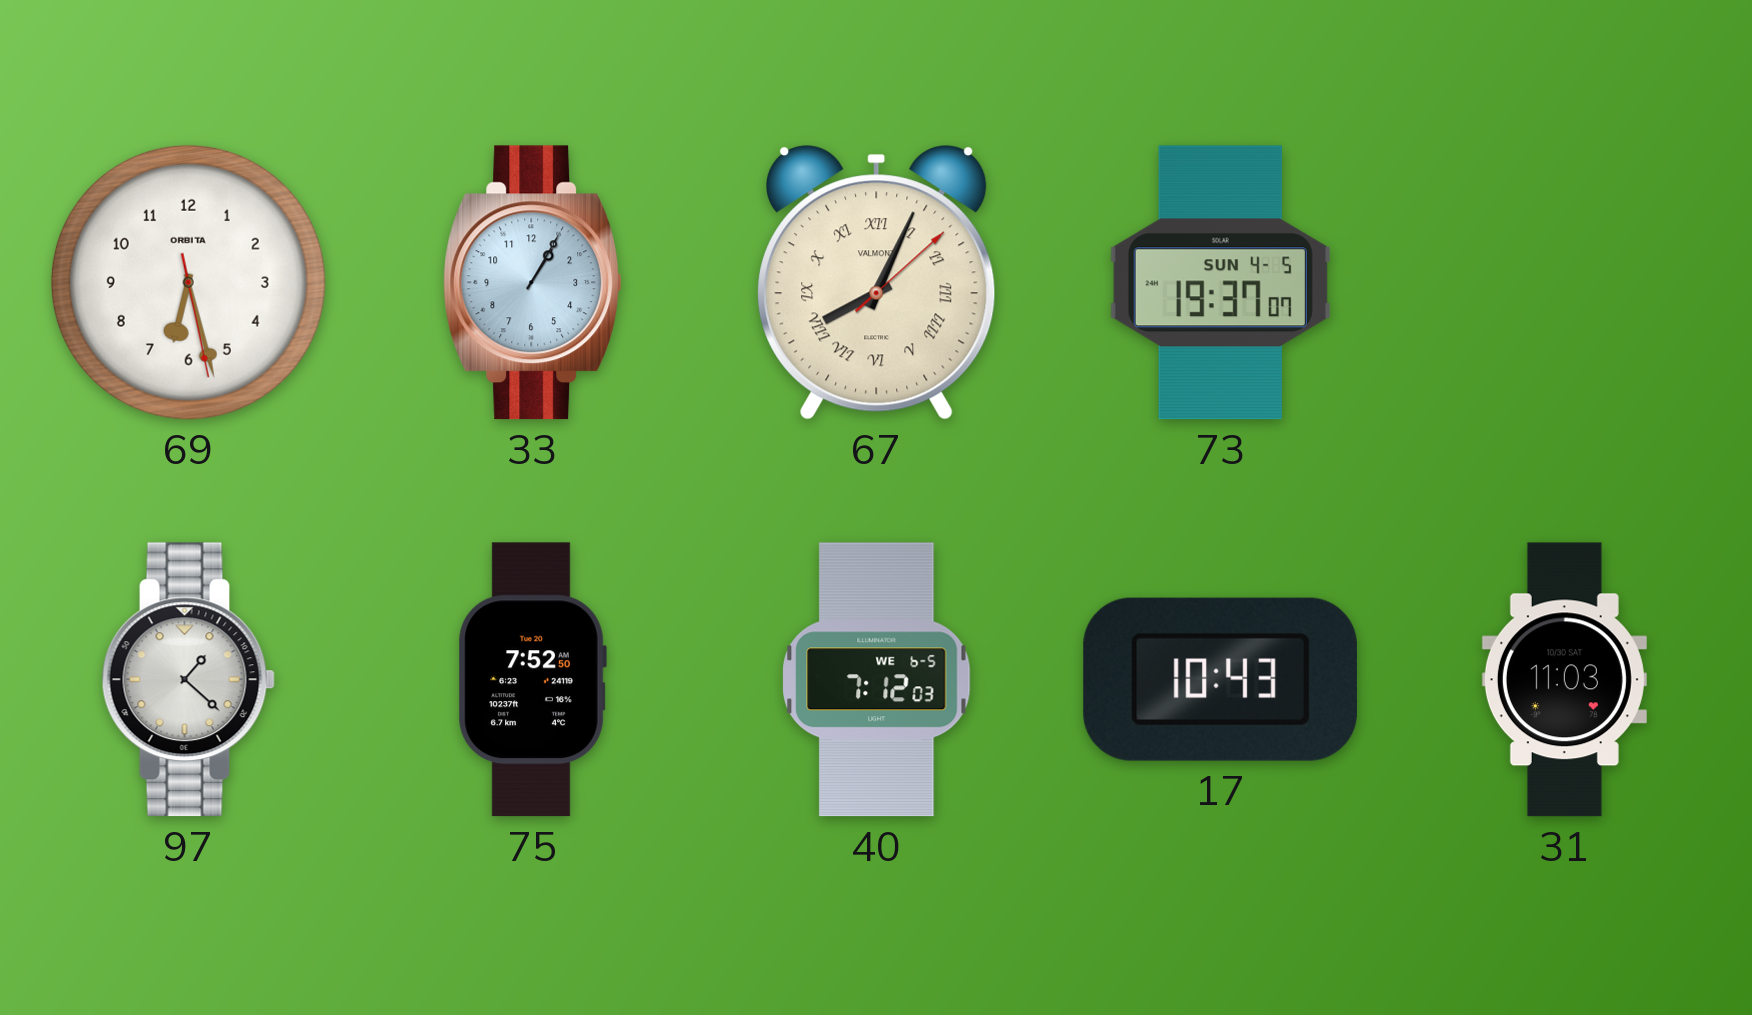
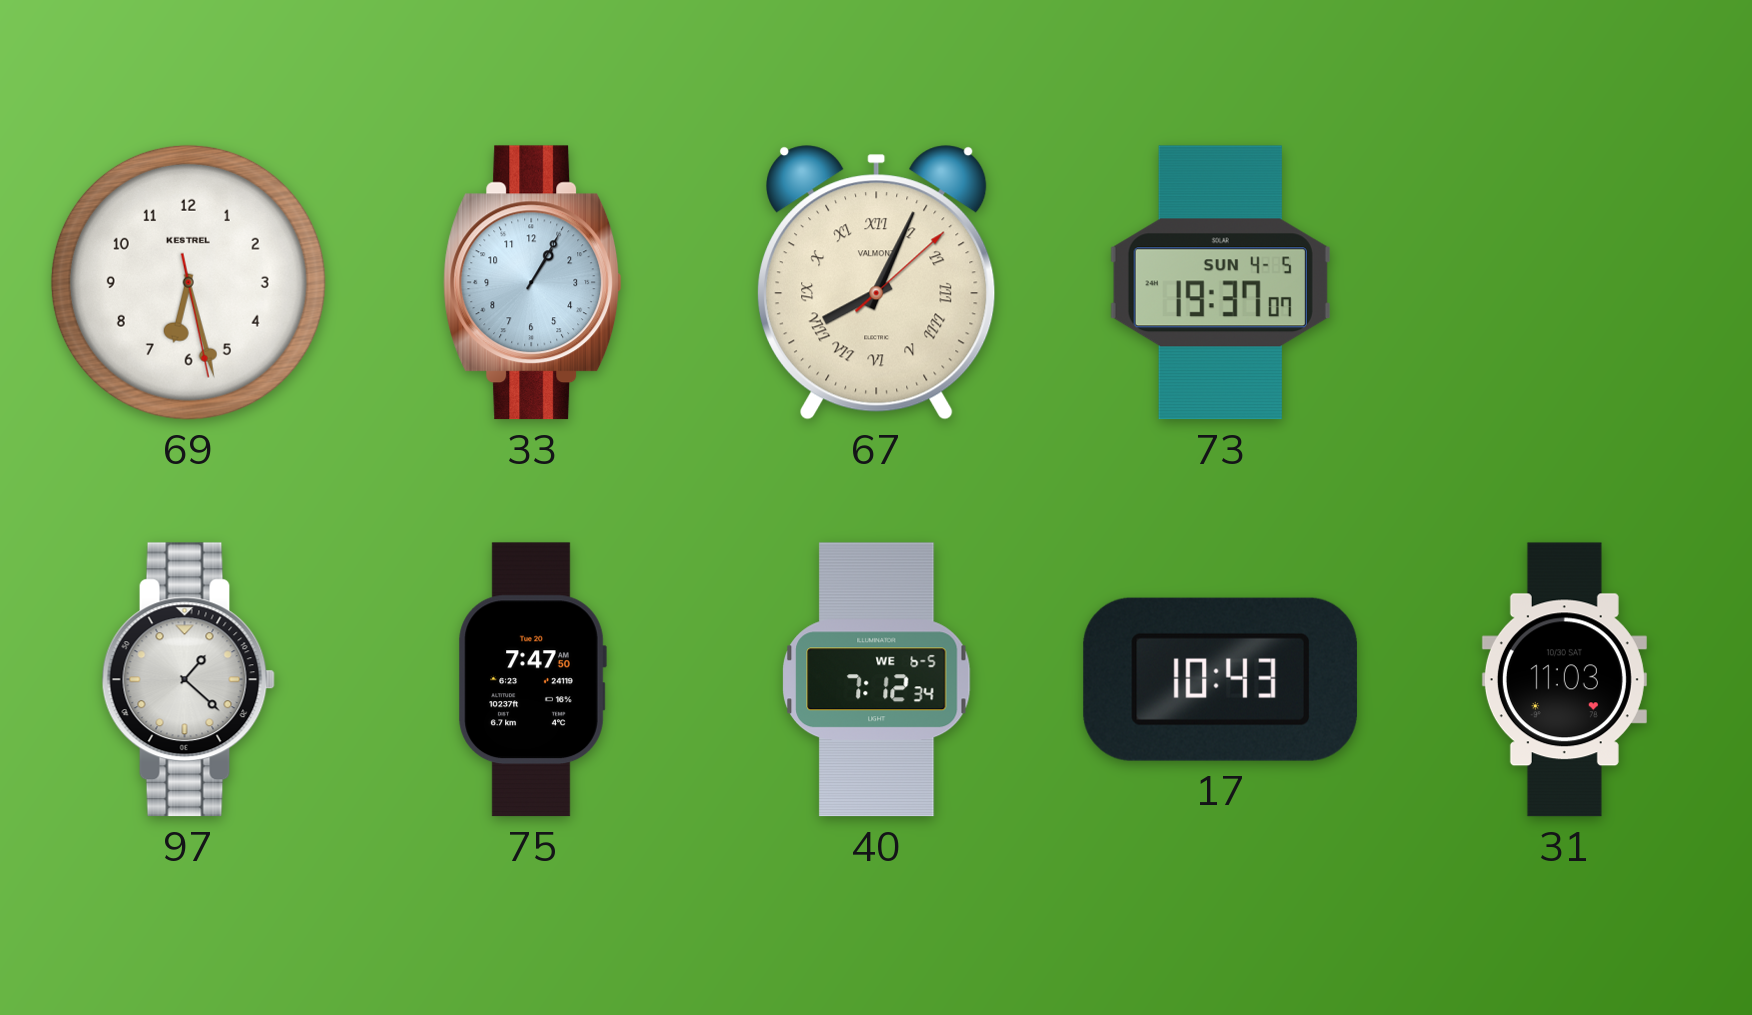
69 brand: ORBITA -> KESTREL
75: 7:52 -> 7:47
40: 7:12:03 -> 7:12:34
